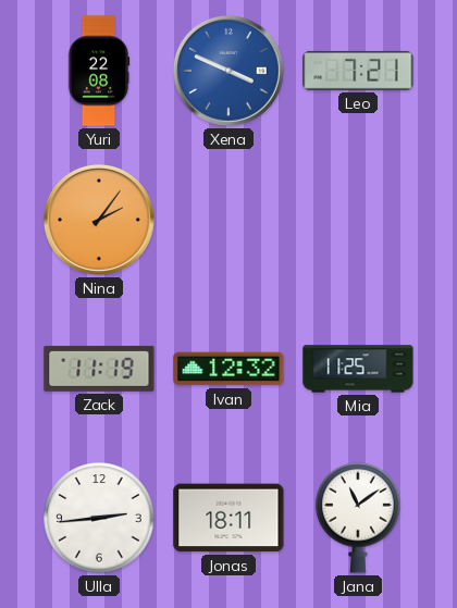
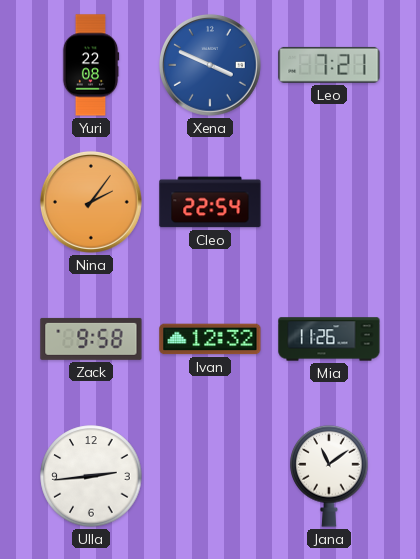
Cleo: none -> 22:54
Zack: 11:19 -> 9:58
Mia: 11:25 -> 11:26
Jonas: 18:11 -> none
